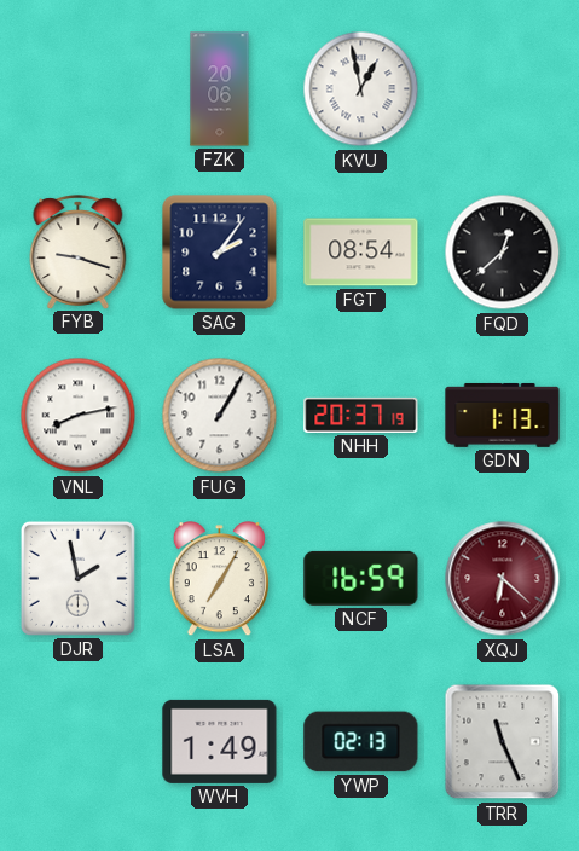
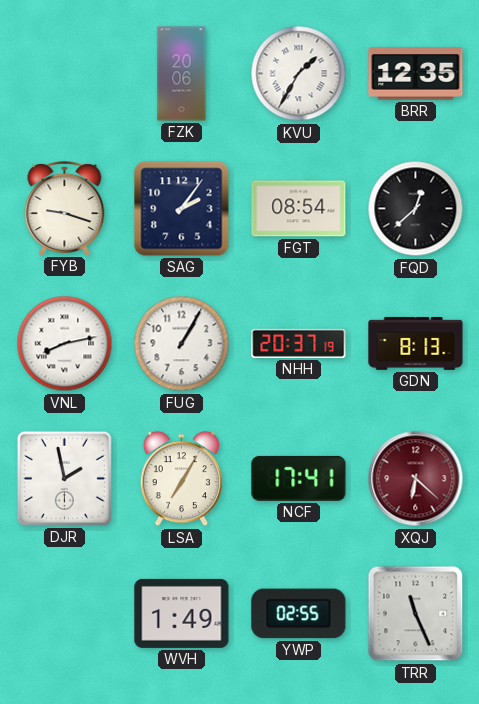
KVU: 12:58 -> 1:35
BRR: none -> 12:35
GDN: 1:13 -> 8:13
NCF: 16:59 -> 17:41
YWP: 02:13 -> 02:55
